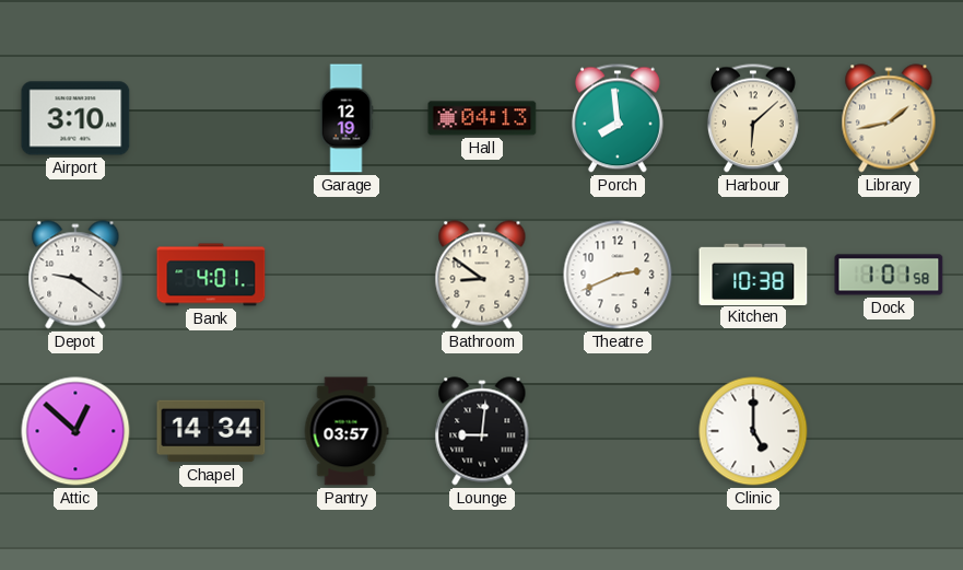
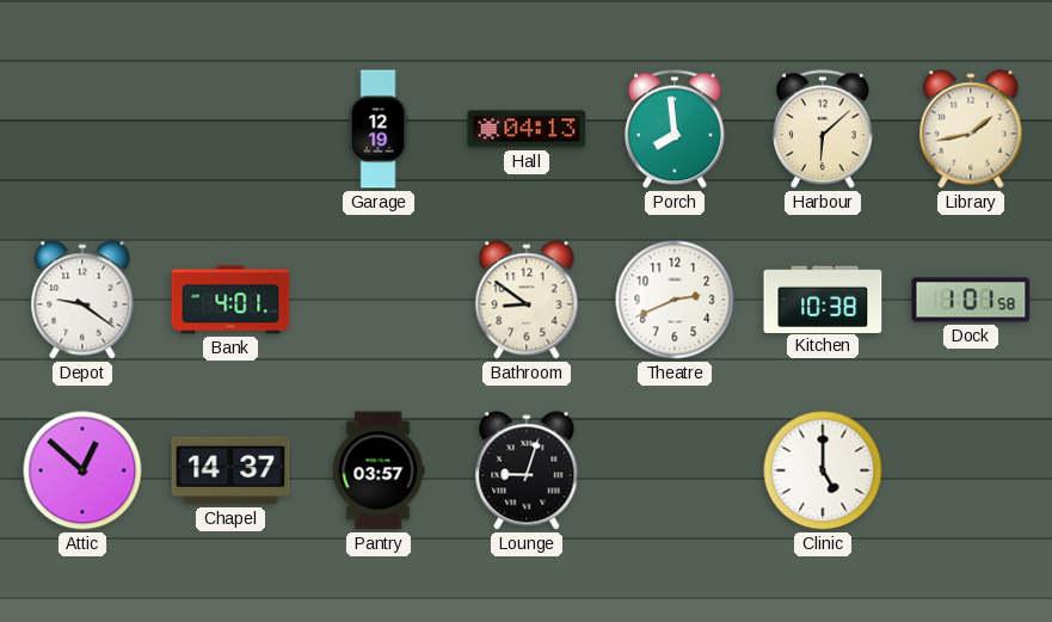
Airport: 3:10 -> none
Chapel: 14:34 -> 14:37
Lounge: 9:01 -> 9:03
